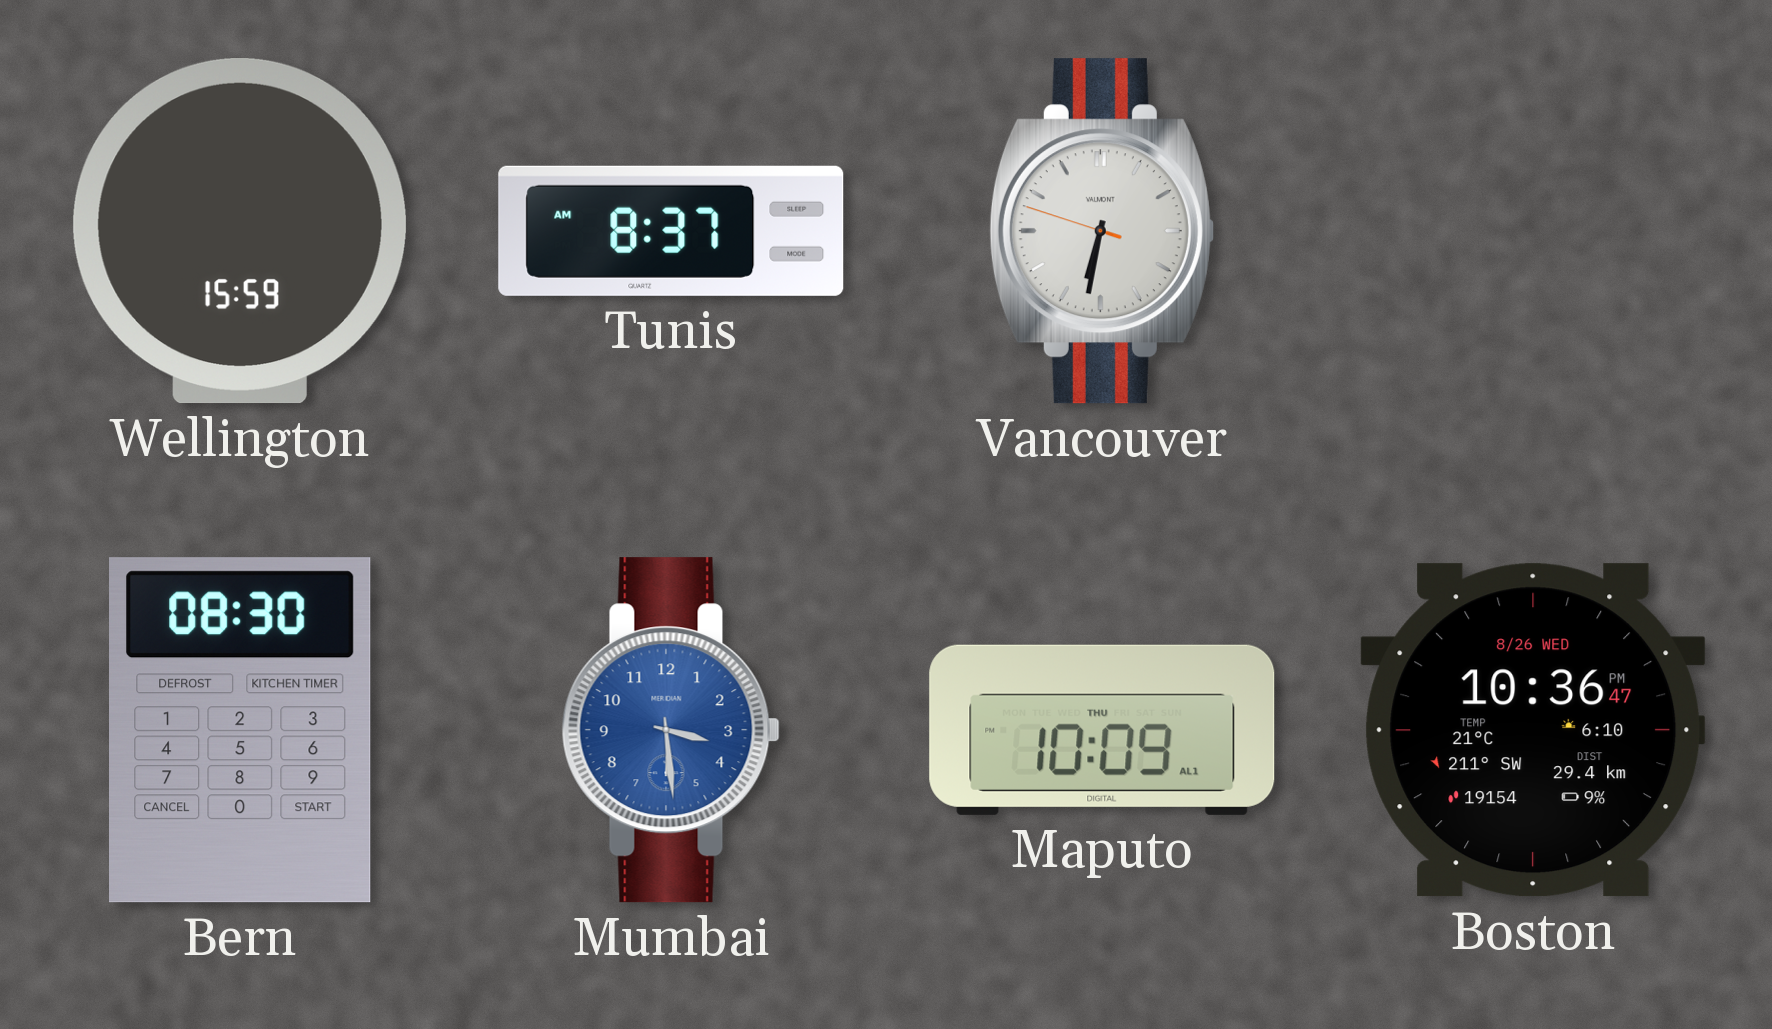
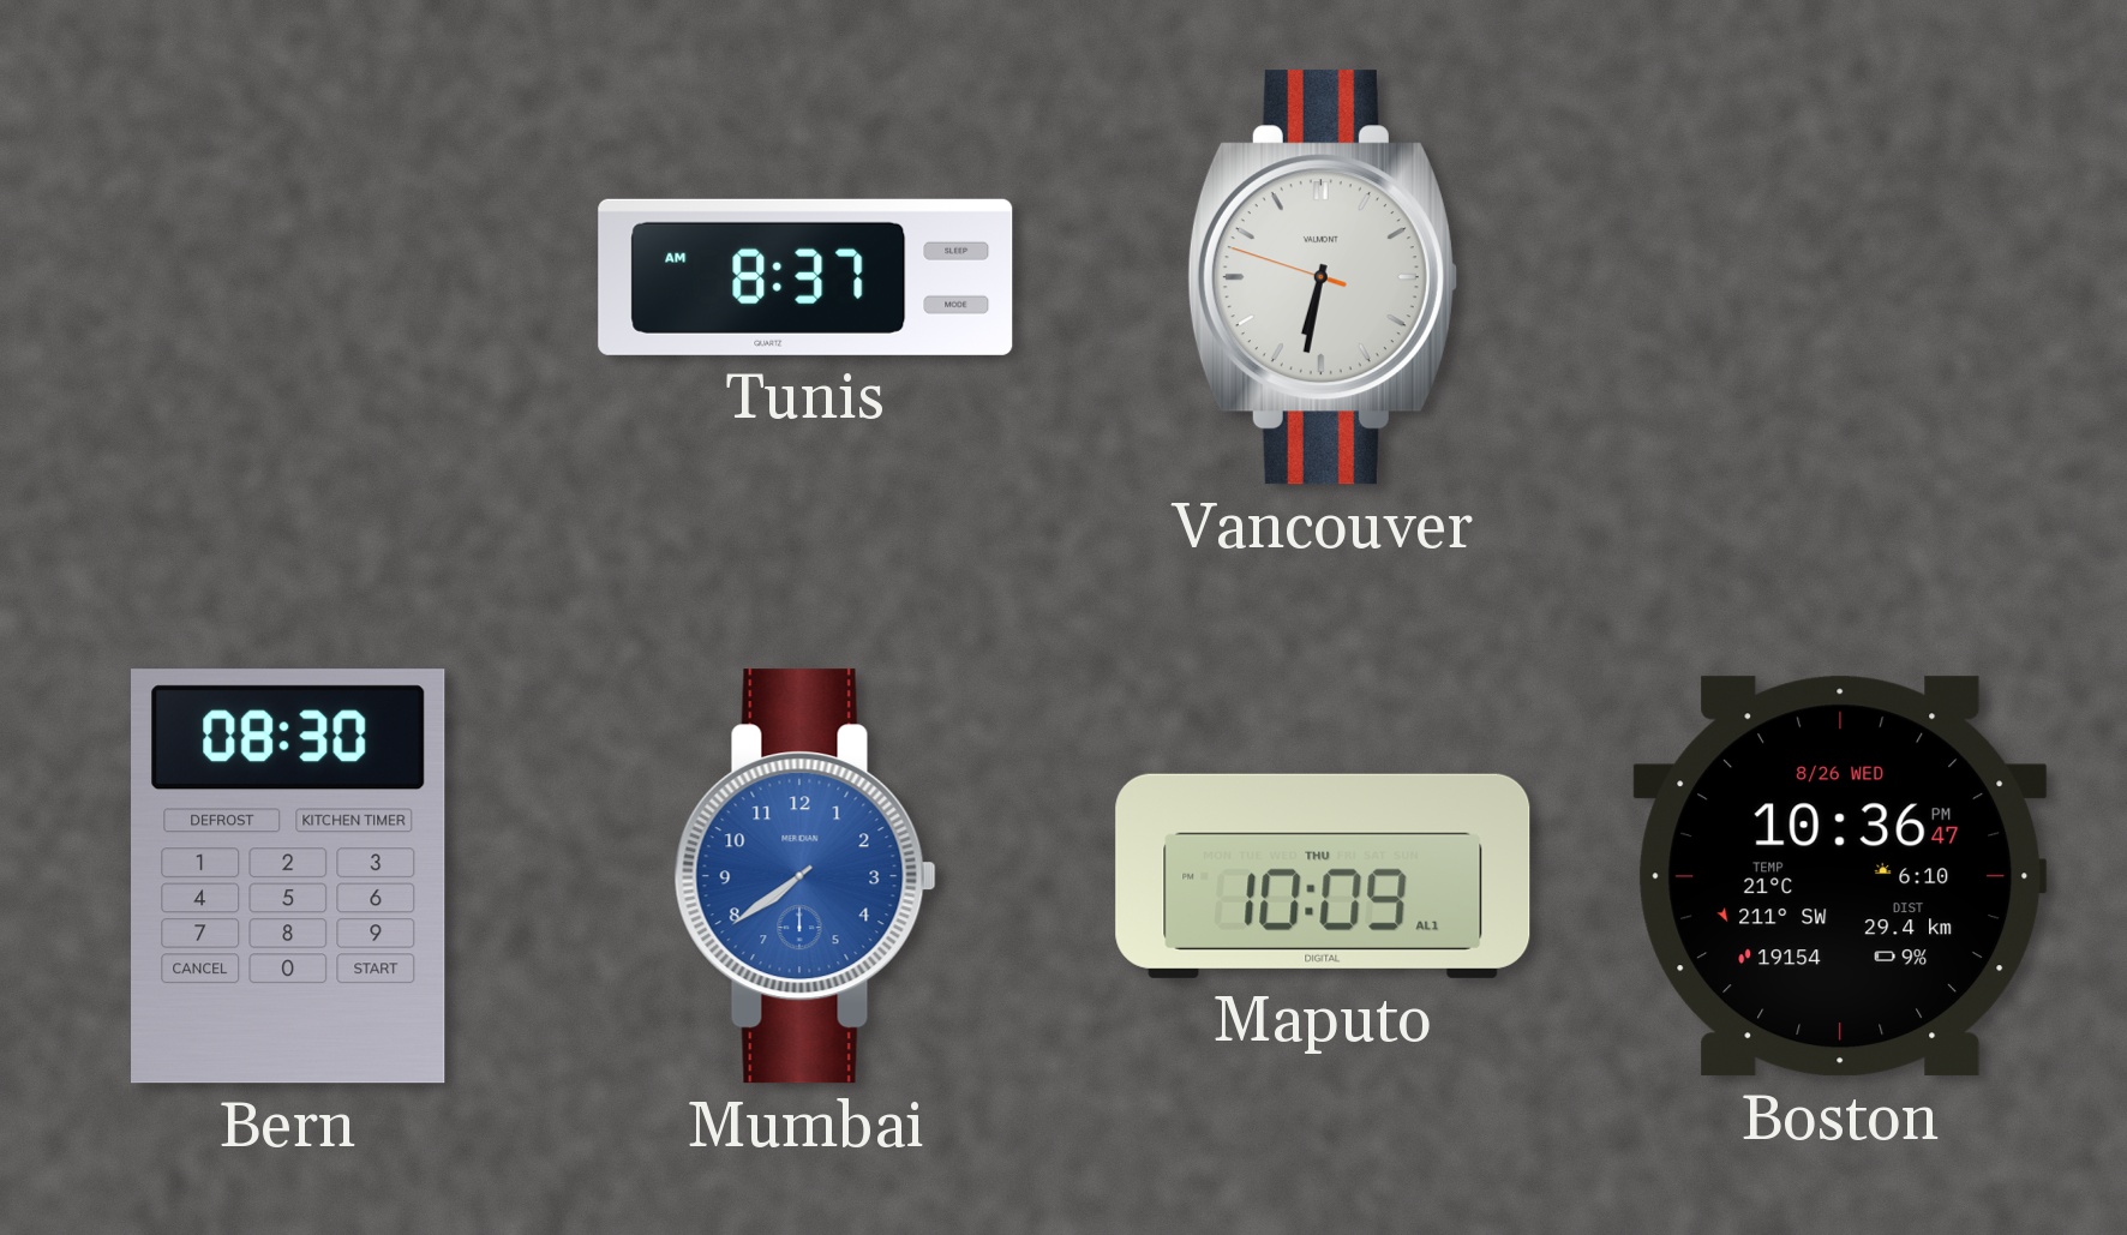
Wellington: 15:59 -> none
Mumbai: 3:29 -> 7:39
